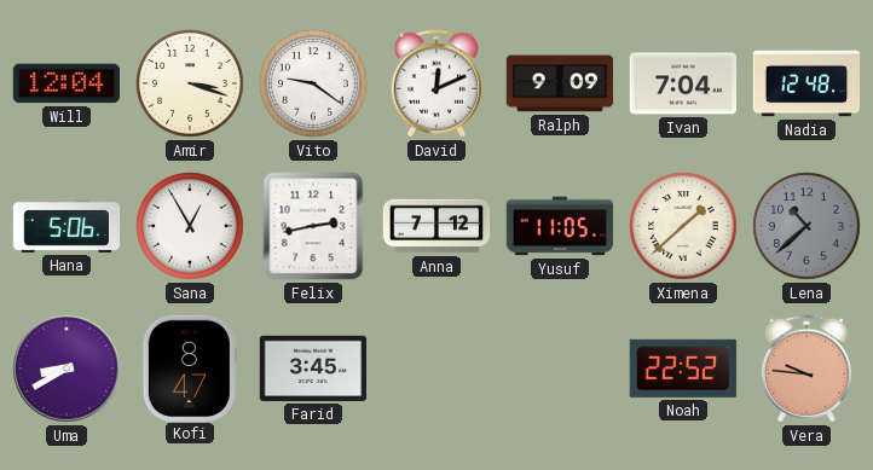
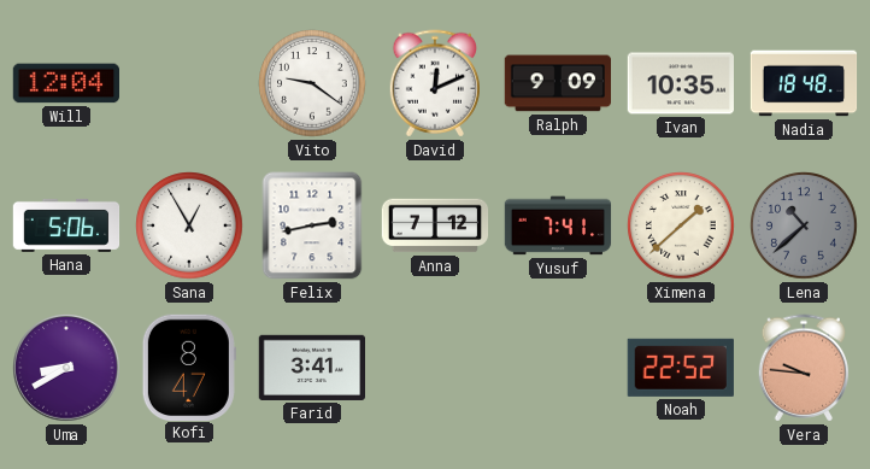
Amir: 3:18 -> none
Ivan: 7:04 -> 10:35
Nadia: 12:48 -> 18:48
Yusuf: 11:05 -> 7:41
Farid: 3:45 -> 3:41
